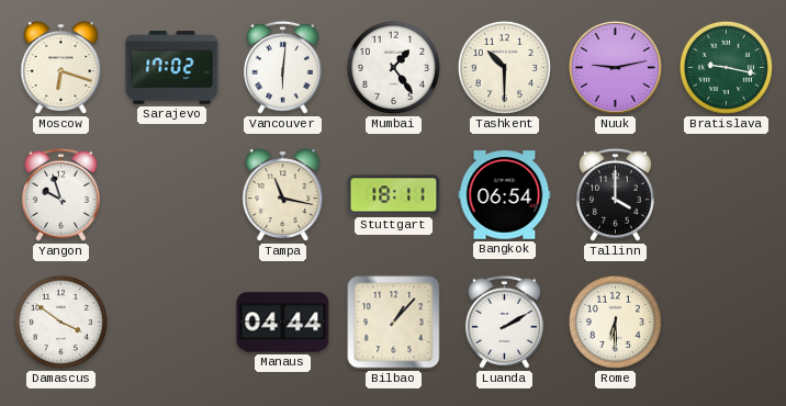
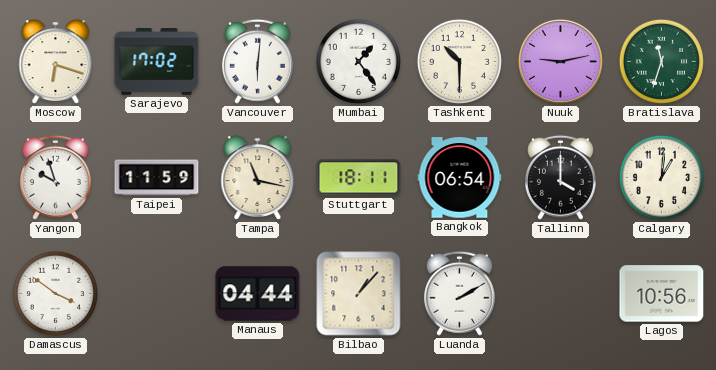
Bratislava: 9:17 -> 11:33
Taipei: none -> 11:59
Calgary: none -> 1:01
Rome: 6:30 -> none
Lagos: none -> 10:56
